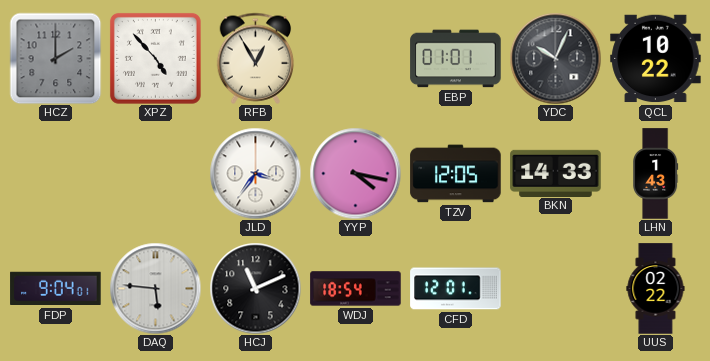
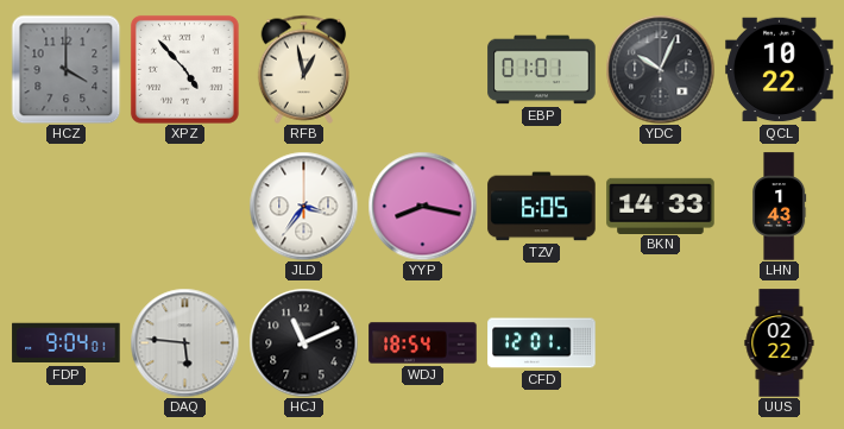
HCZ: 2:00 -> 4:00
RFB: 12:55 -> 12:58
YYP: 4:17 -> 8:17
TZV: 12:05 -> 6:05
